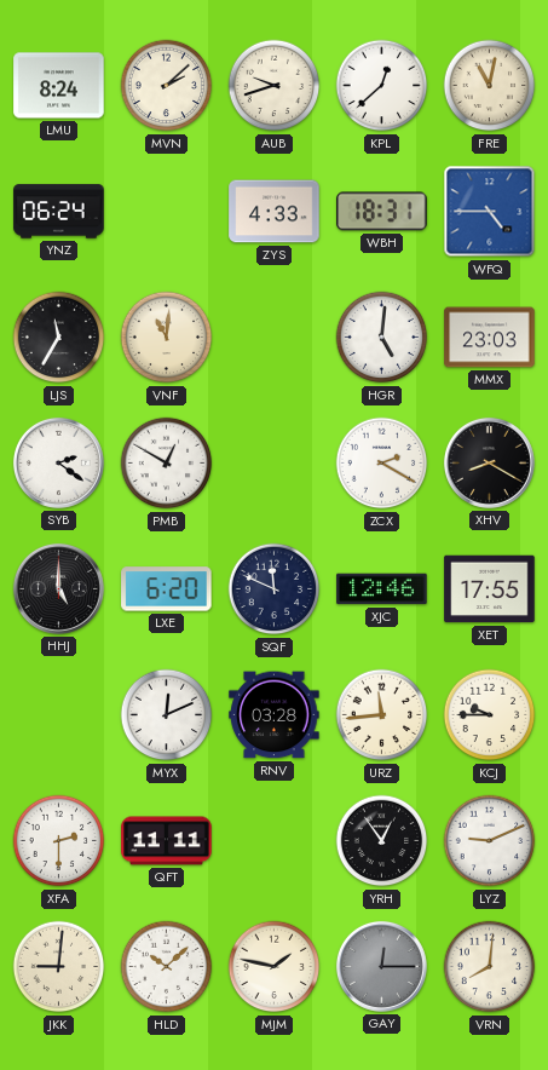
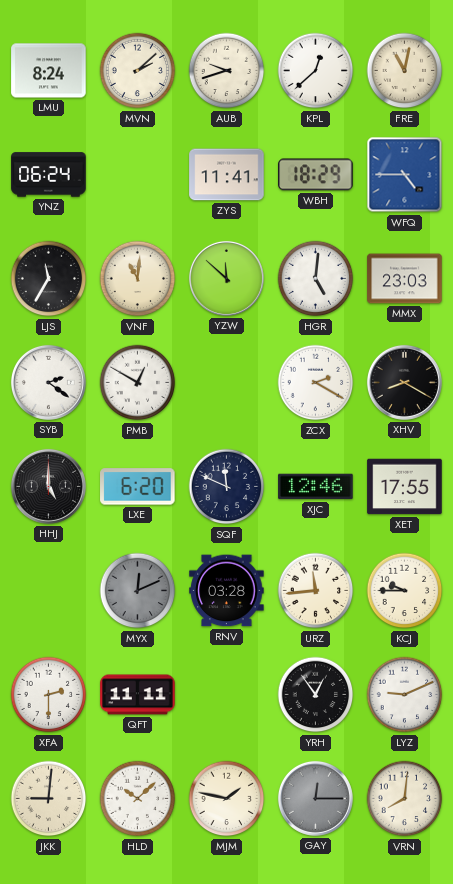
ZYS: 4:33 -> 11:41
WBH: 18:31 -> 18:29
YZW: none -> 11:52
MYX dial: white -> grey
